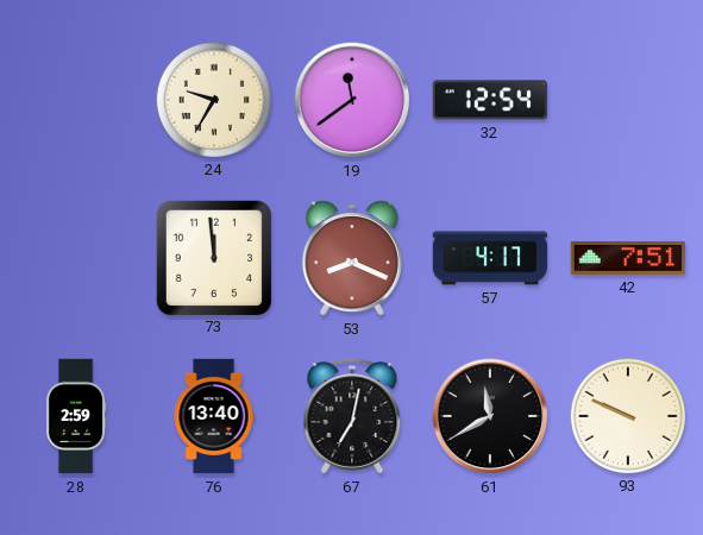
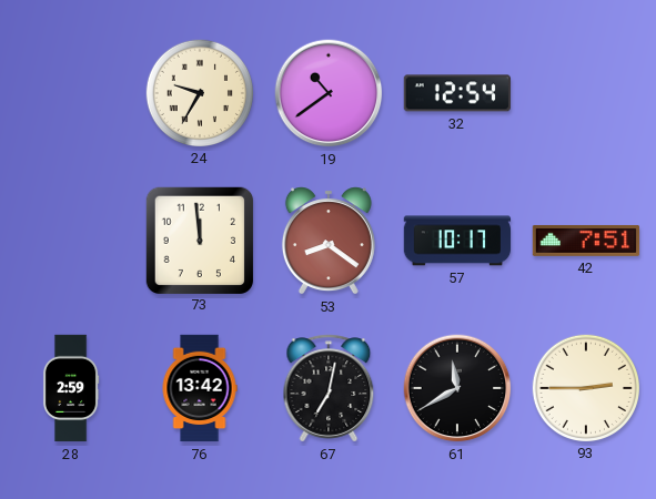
19: 11:39 -> 10:39
53: 8:19 -> 8:21
57: 4:17 -> 10:17
76: 13:40 -> 13:42
93: 9:49 -> 2:45
